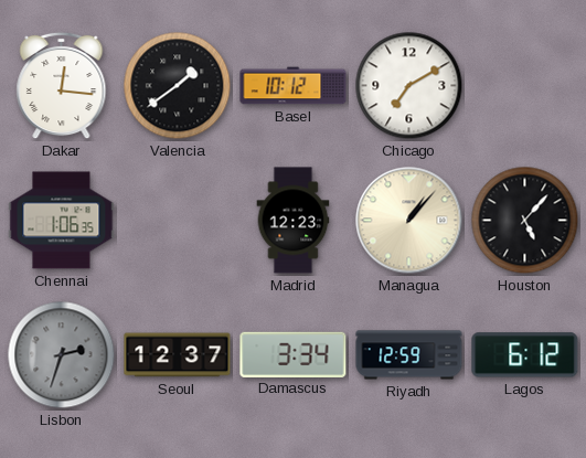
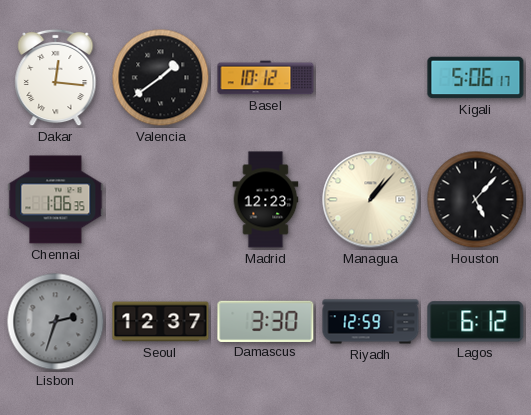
Chicago: 7:10 -> none
Kigali: none -> 5:06
Damascus: 3:34 -> 3:30
